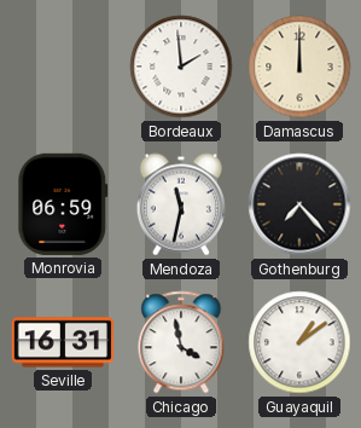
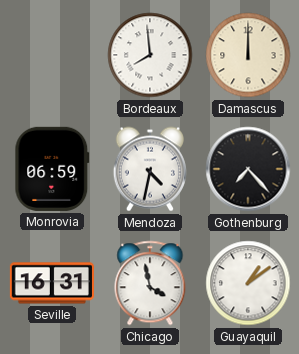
Bordeaux: 1:59 -> 7:59
Mendoza: 11:32 -> 4:32
